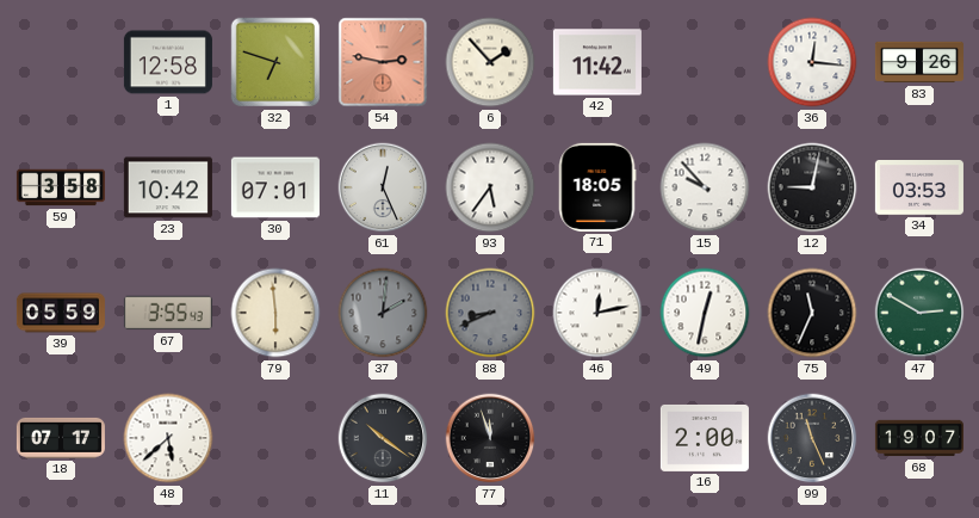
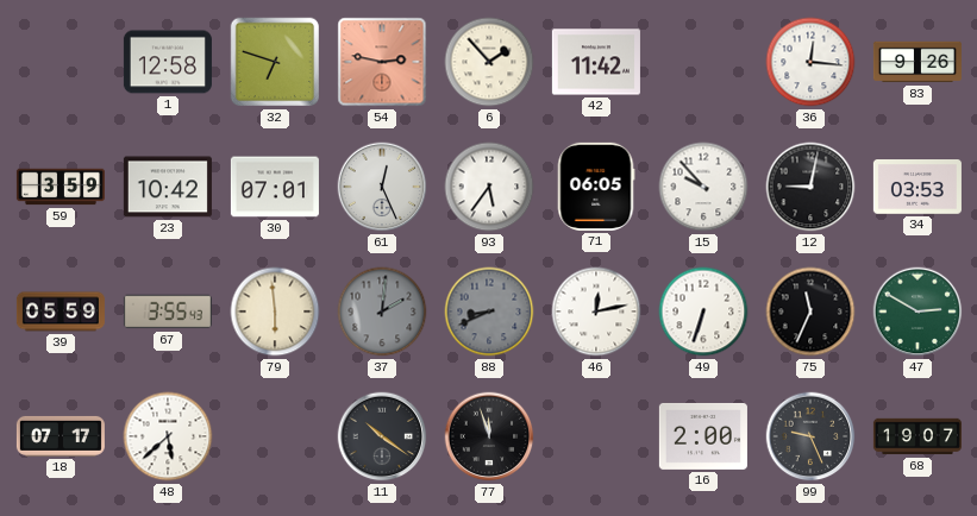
59: 3:58 -> 3:59
71: 18:05 -> 06:05
49: 12:32 -> 6:33
99: 11:26 -> 9:26
